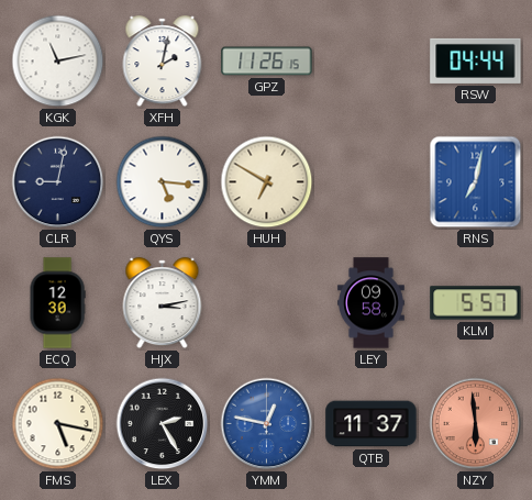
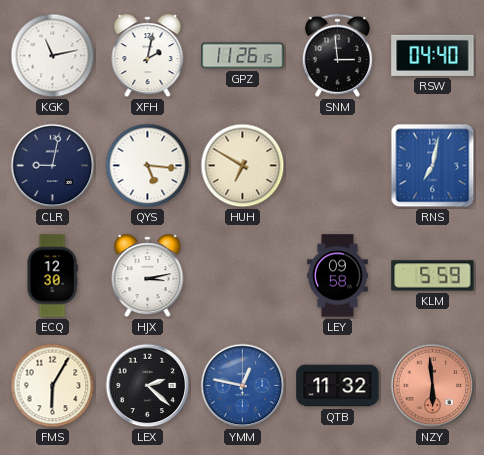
SNM: none -> 2:59
RSW: 04:44 -> 04:40
KLM: 5:57 -> 5:59
FMS: 5:17 -> 6:05
LEX: 2:25 -> 2:22
QTB: 11:37 -> 11:32
